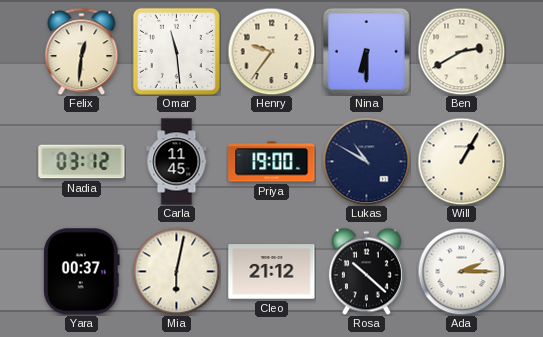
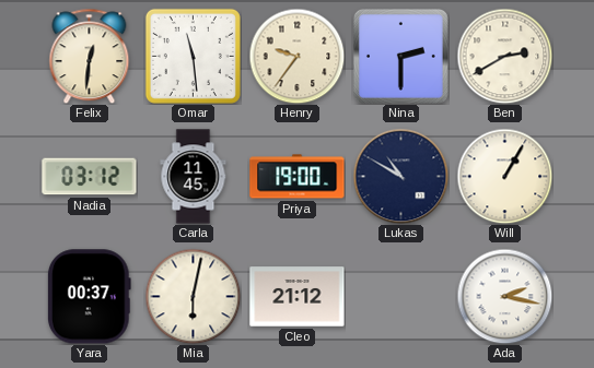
Nina: 6:30 -> 2:30
Rosa: 10:22 -> none
Ada: 2:15 -> 2:17
